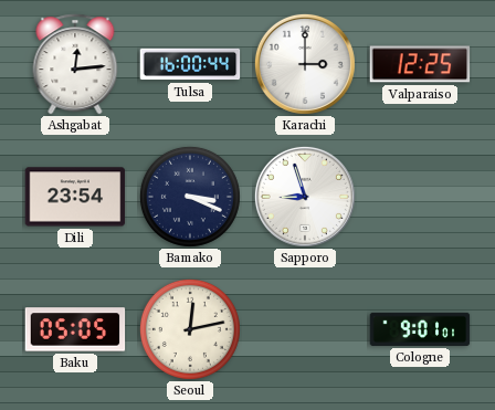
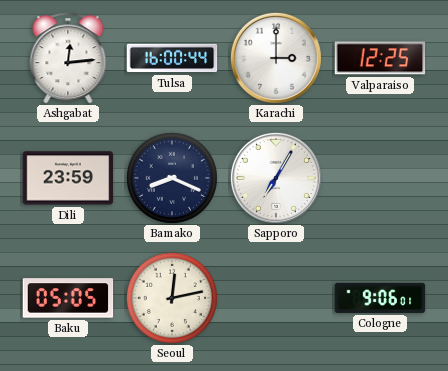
Dili: 23:54 -> 23:59
Bamako: 3:19 -> 8:19
Sapporo: 8:57 -> 7:05
Cologne: 9:01 -> 9:06
